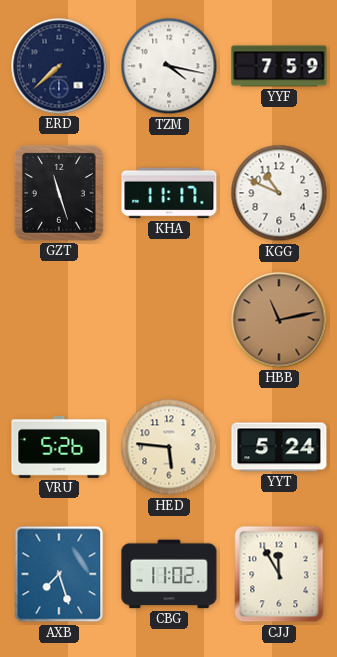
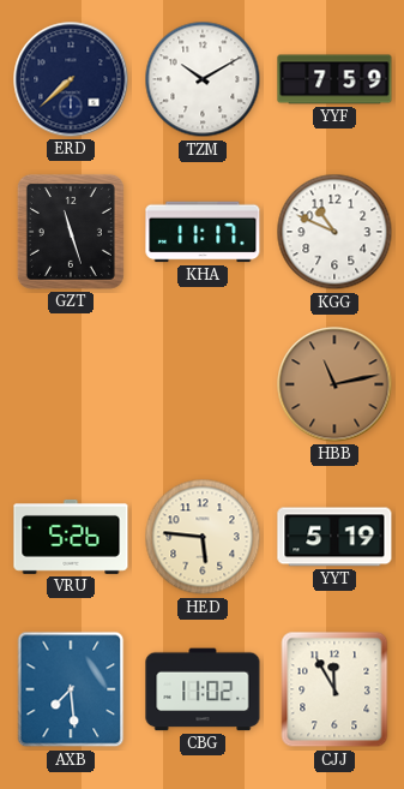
TZM: 4:17 -> 10:10
YYT: 5:24 -> 5:19
AXB: 7:27 -> 7:29
